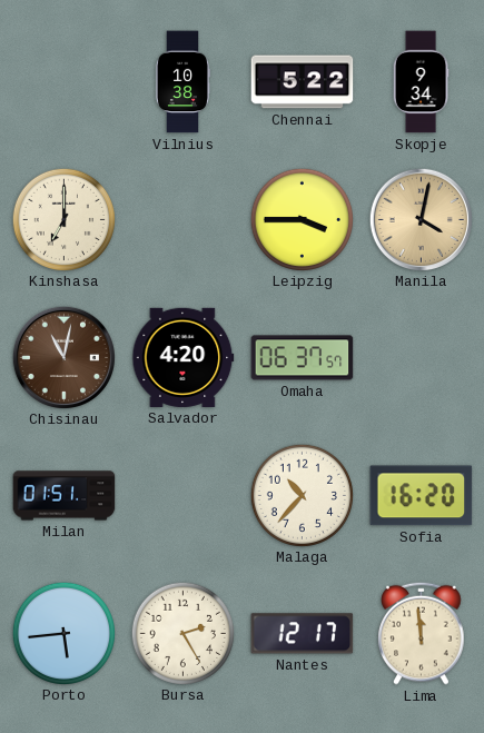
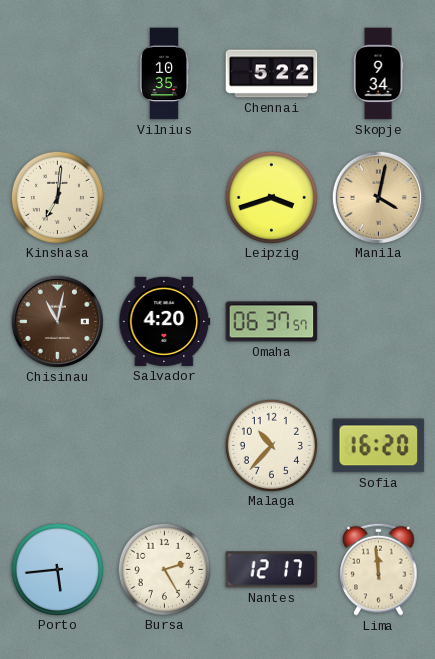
Vilnius: 10:38 -> 10:35
Kinshasa: 7:00 -> 7:01
Leipzig: 3:45 -> 3:42
Milan: 01:51 -> none
